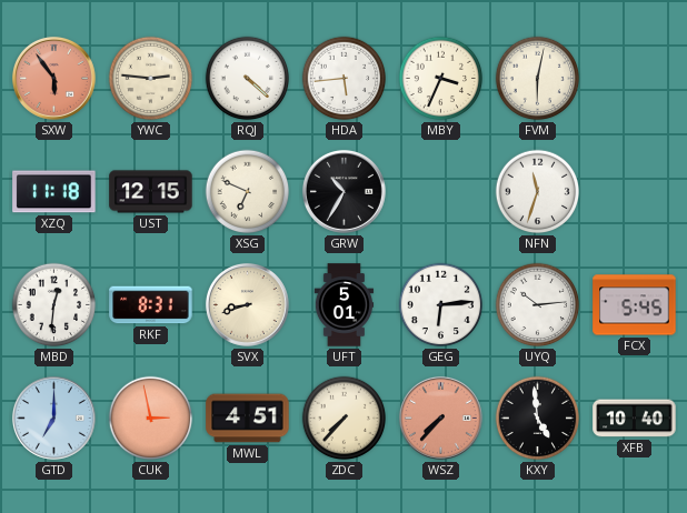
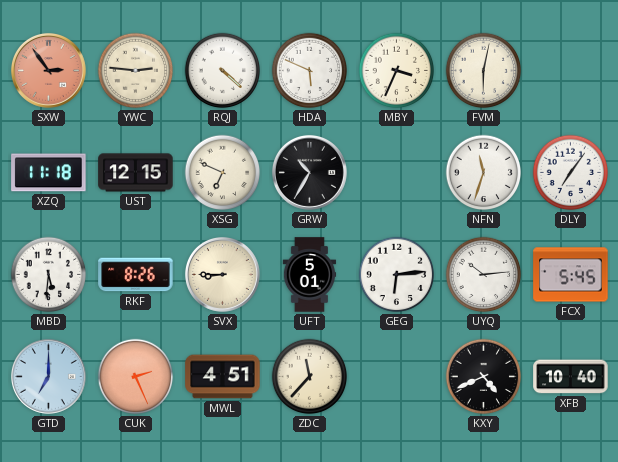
SXW: 5:54 -> 2:54
HDA: 5:44 -> 5:49
DLY: none -> 7:06
MBD: 12:31 -> 5:31
RKF: 8:31 -> 8:26
SVX: 8:42 -> 8:45
CUK: 2:58 -> 2:26
ZDC: 7:37 -> 11:37
WSZ: 7:37 -> none
KXY: 4:59 -> 4:41
